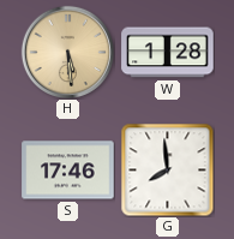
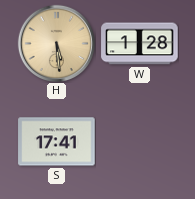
S: 17:46 -> 17:41
G: 7:59 -> none
